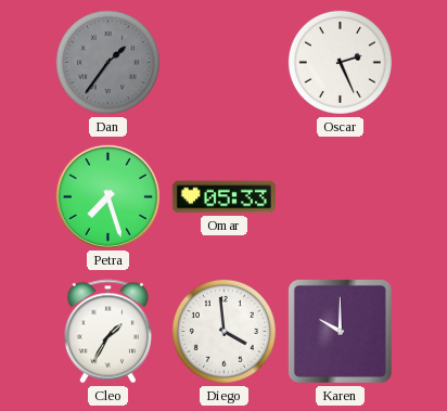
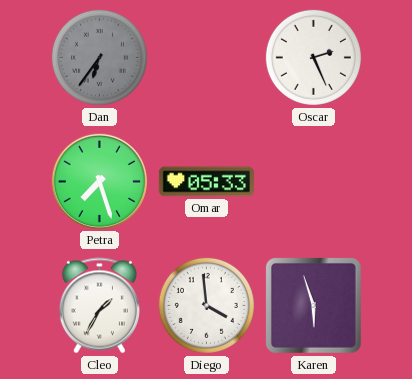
Dan: 1:36 -> 6:36
Karen: 10:00 -> 5:57
